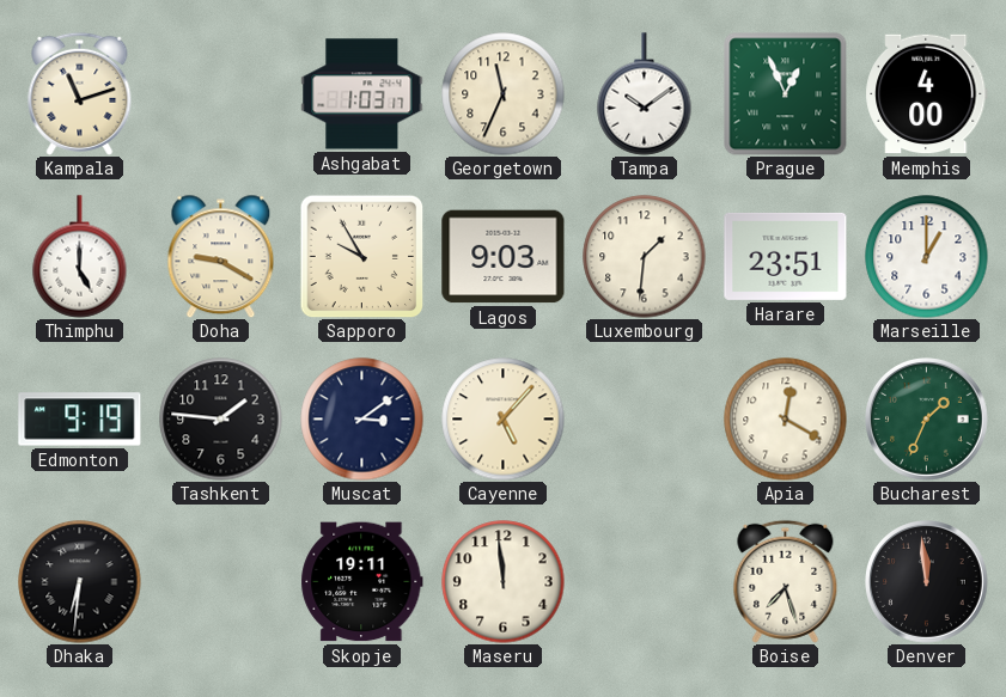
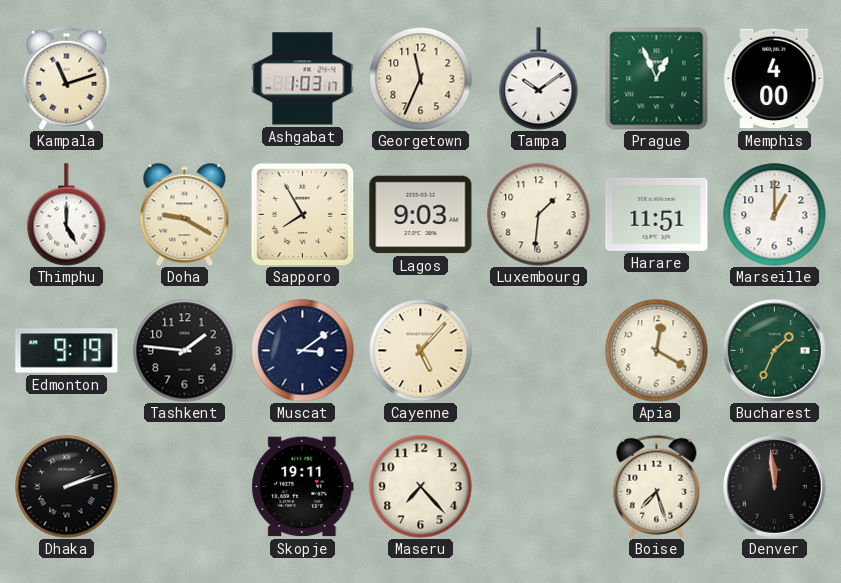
Sapporo: 9:55 -> 7:55
Harare: 23:51 -> 11:51
Dhaka: 6:31 -> 2:12
Maseru: 11:59 -> 7:23
